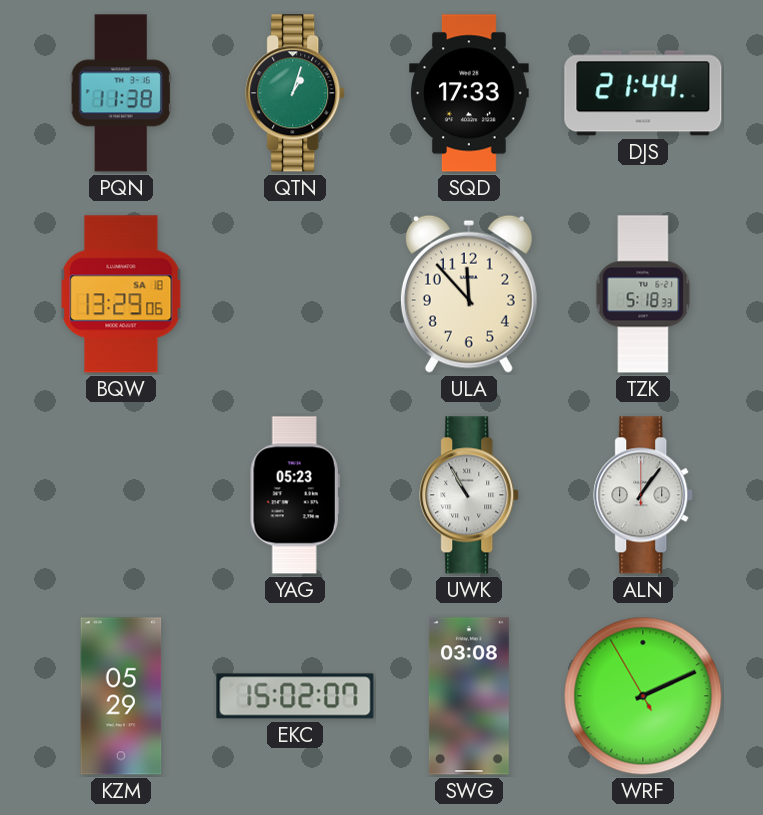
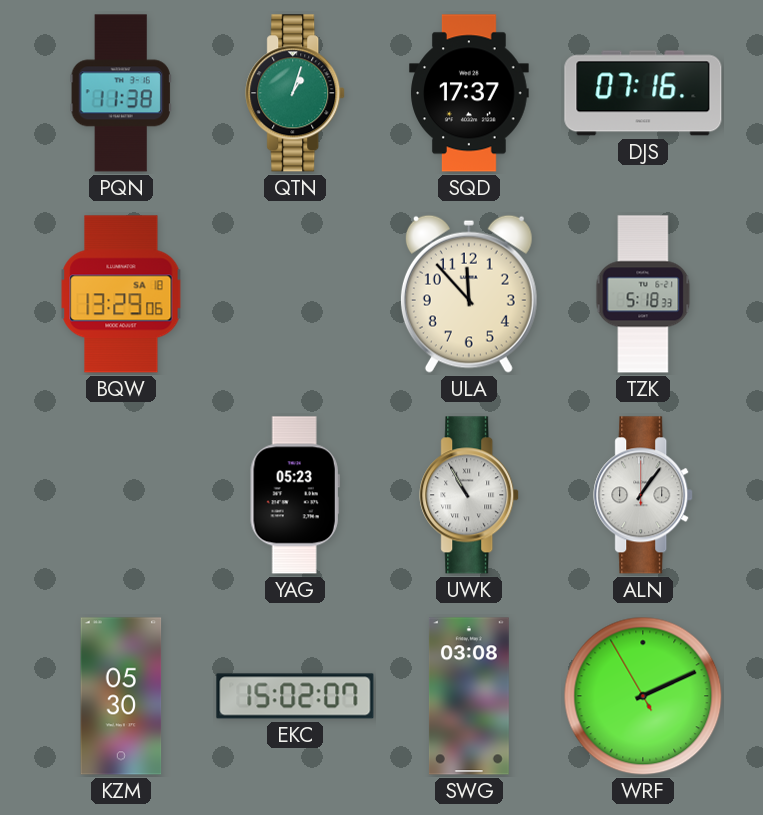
SQD: 17:33 -> 17:37
DJS: 21:44 -> 07:16
KZM: 05:29 -> 05:30
